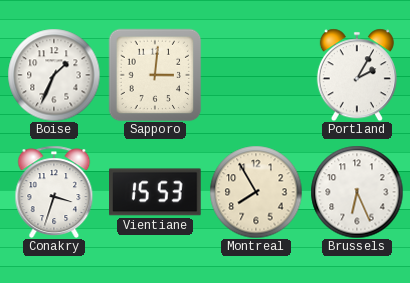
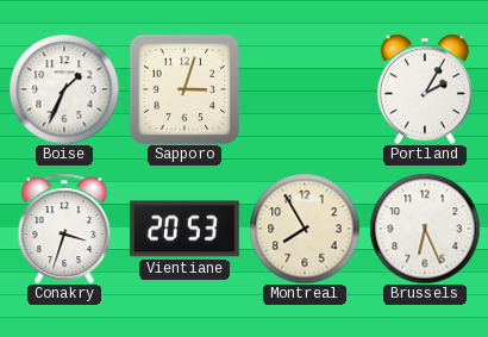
Sapporo: 3:01 -> 3:03
Vientiane: 15:53 -> 20:53
